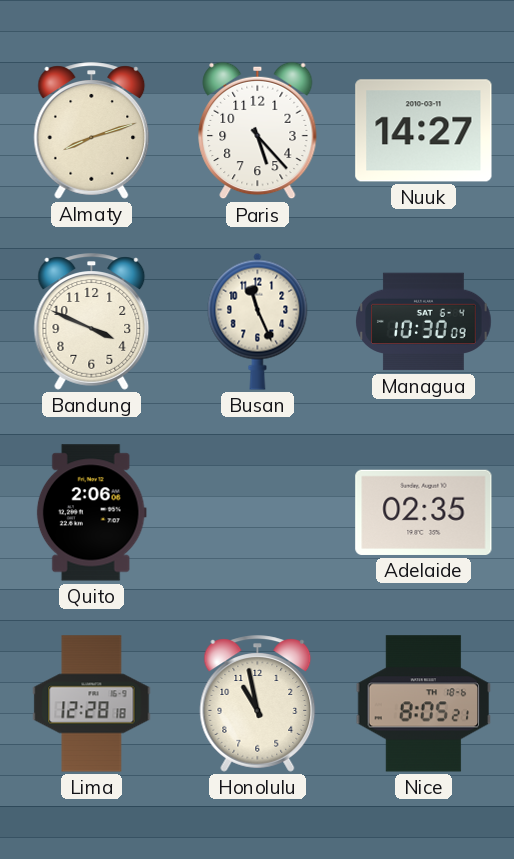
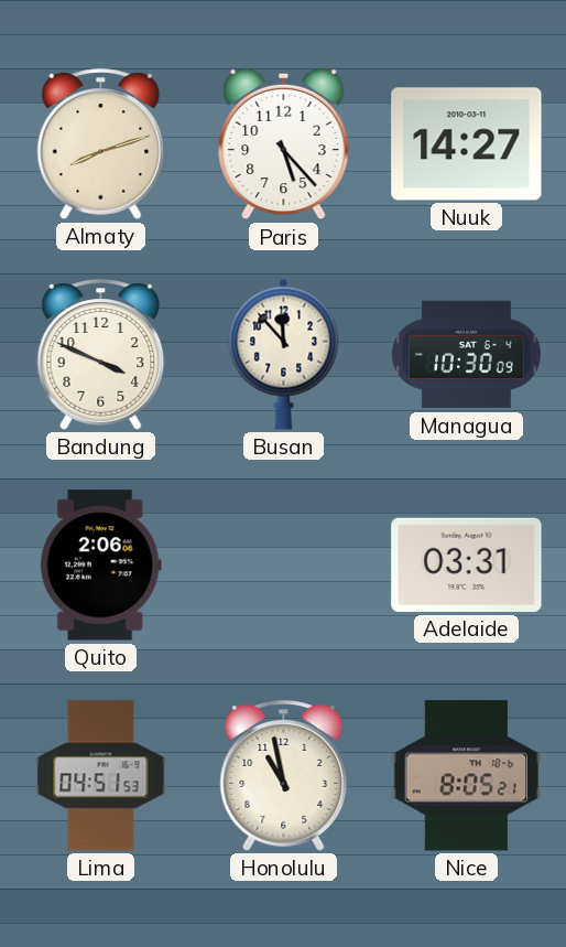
Busan: 11:26 -> 11:53
Adelaide: 02:35 -> 03:31
Lima: 12:28 -> 04:51
